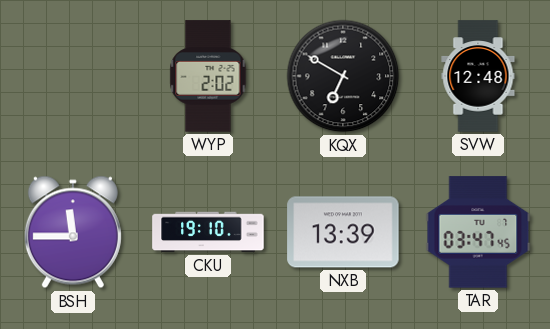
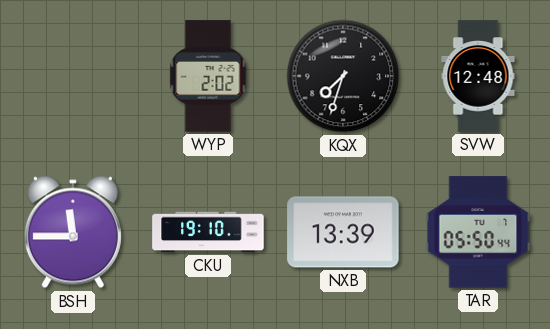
KQX: 6:50 -> 7:33
TAR: 03:47 -> 05:50
